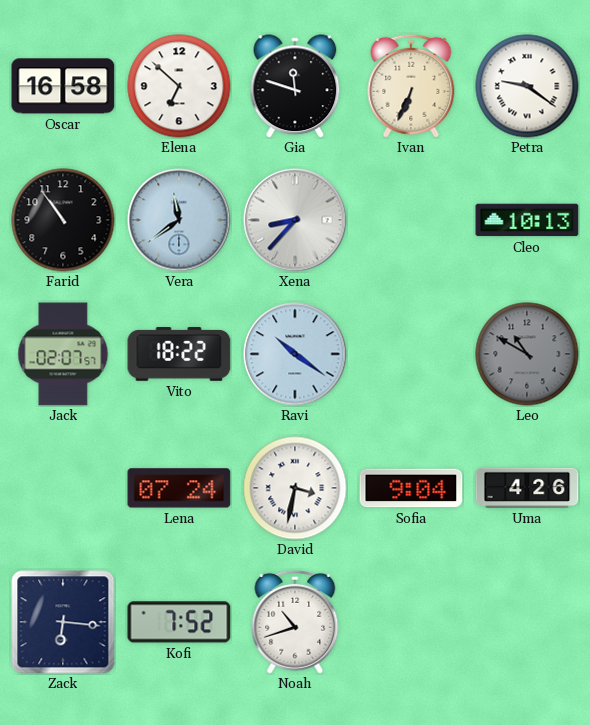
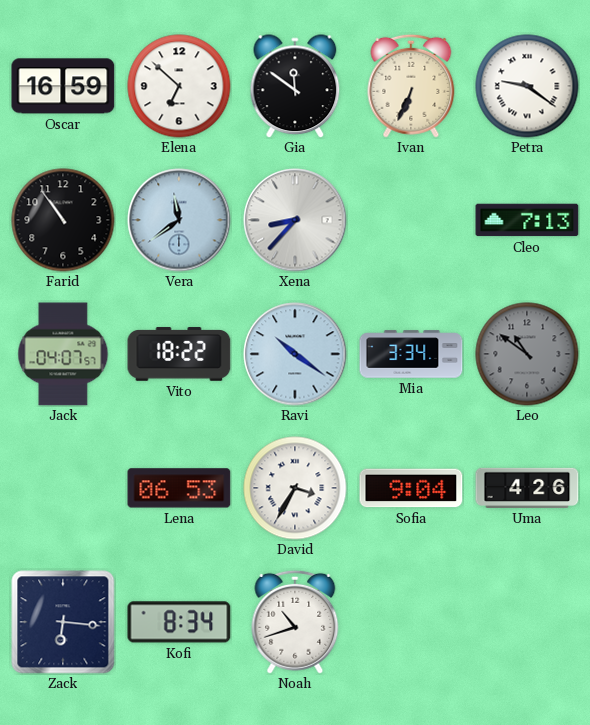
Oscar: 16:58 -> 16:59
Gia: 11:48 -> 11:51
Cleo: 10:13 -> 7:13
Jack: 02:07 -> 04:07
Mia: none -> 3:34
Leo: 10:50 -> 10:51
Lena: 07:24 -> 06:53
David: 3:32 -> 3:35
Kofi: 7:52 -> 8:34
